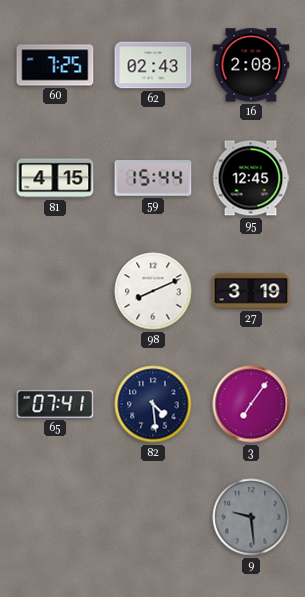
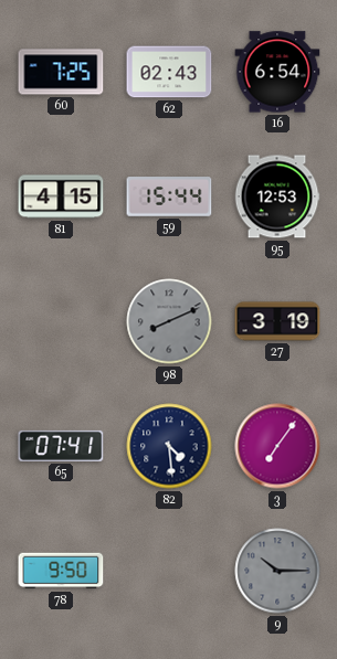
16: 2:08 -> 6:54
95: 12:45 -> 12:53
98 dial: white -> grey
78: none -> 9:50
9: 9:29 -> 10:15
